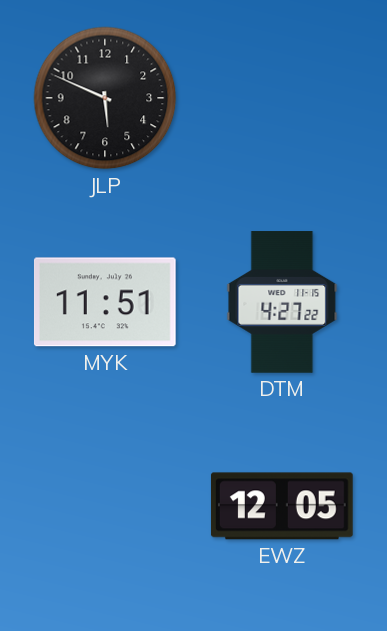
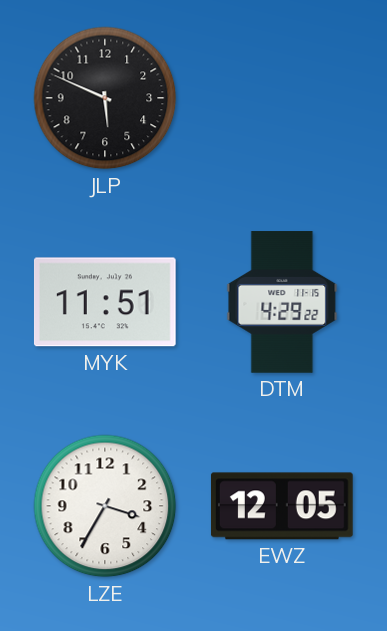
DTM: 4:27 -> 4:29
LZE: none -> 3:35
